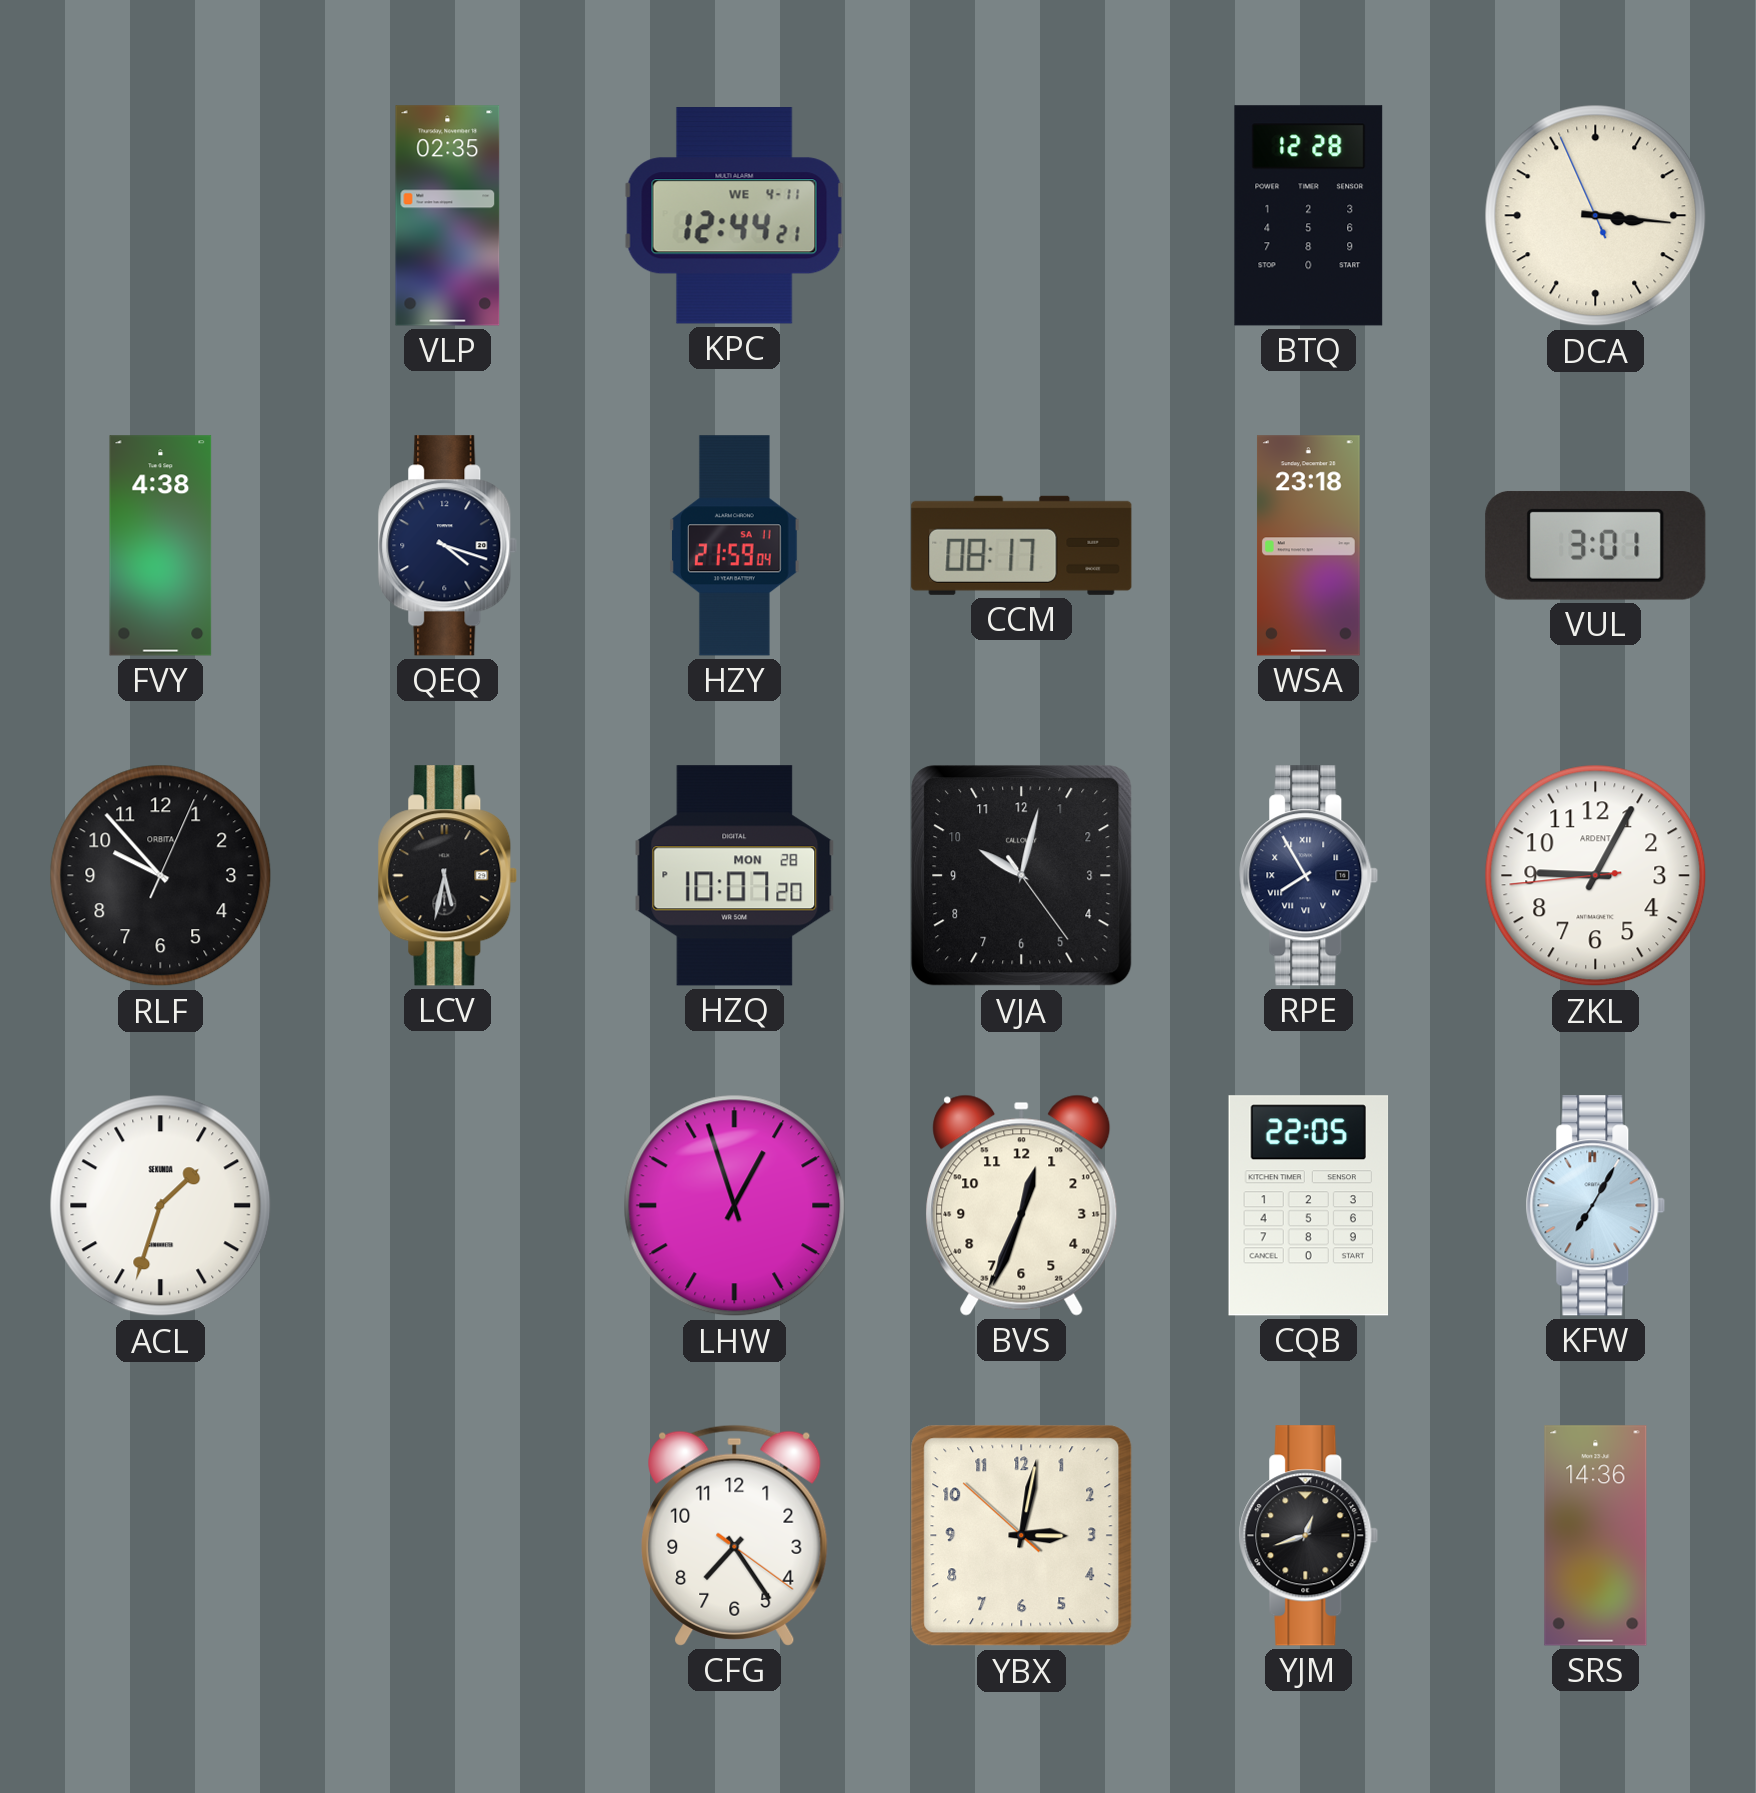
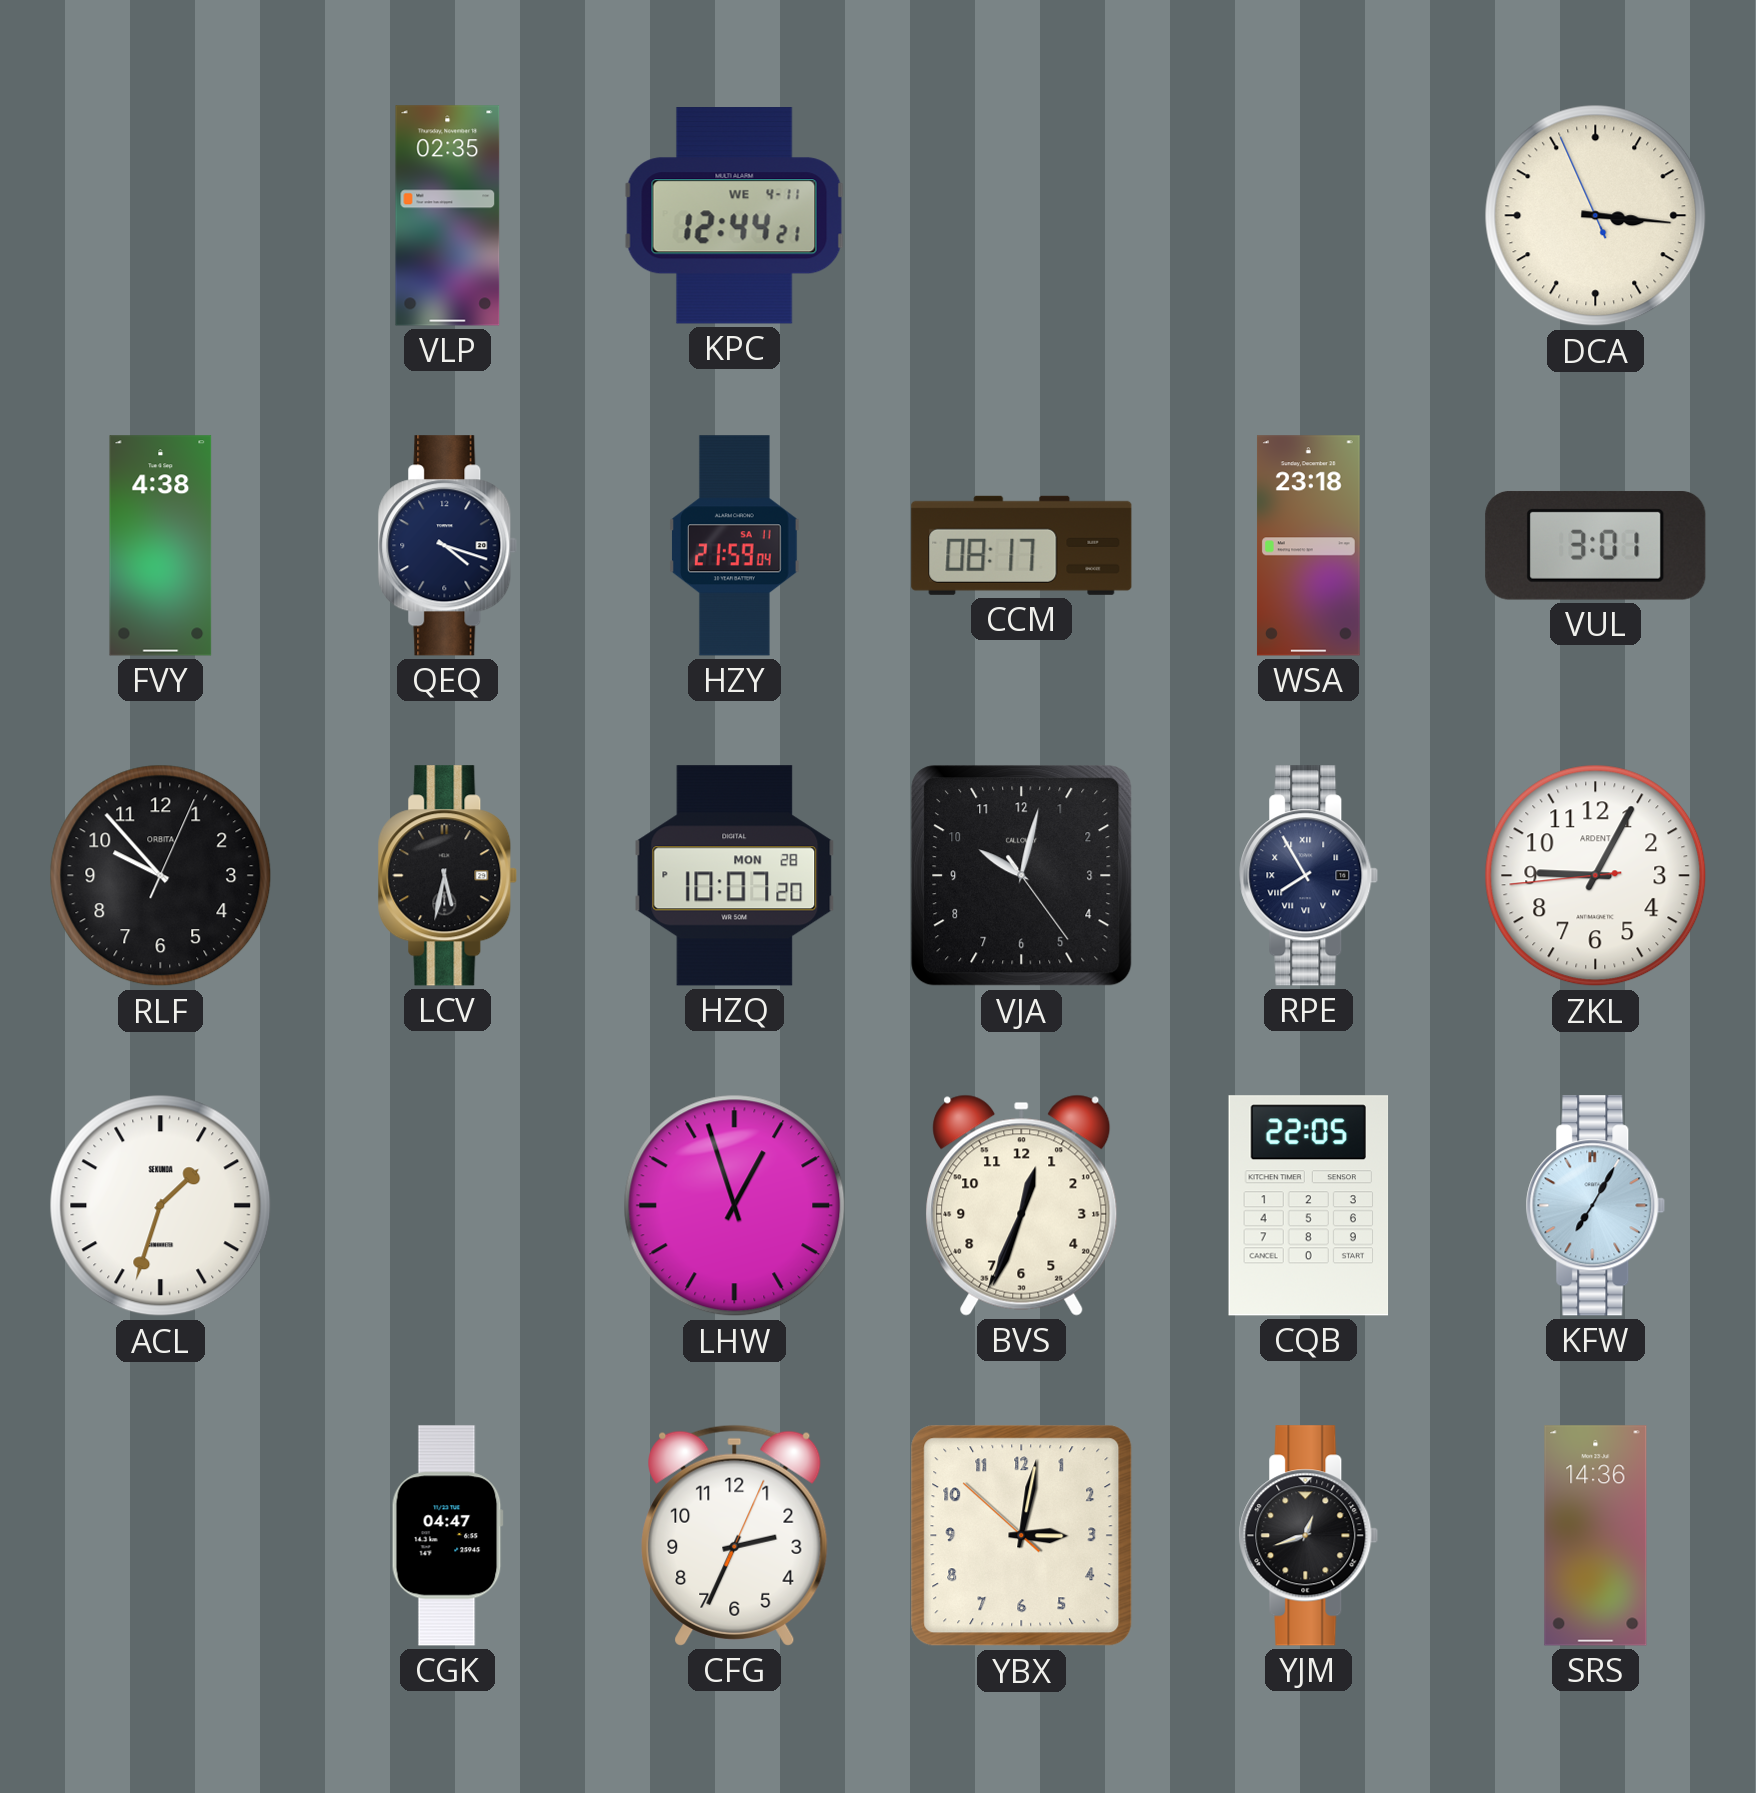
BTQ: 12:28 -> none
CGK: none -> 04:47
CFG: 7:24 -> 2:34
